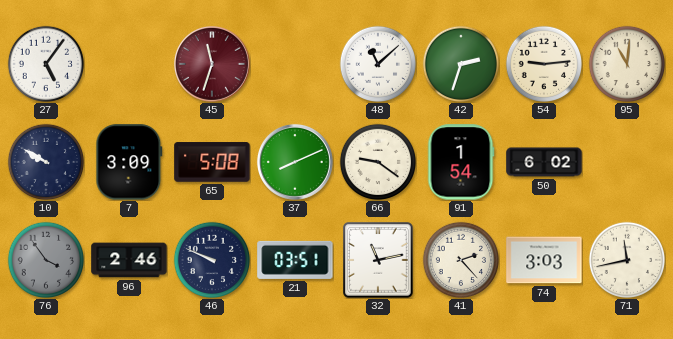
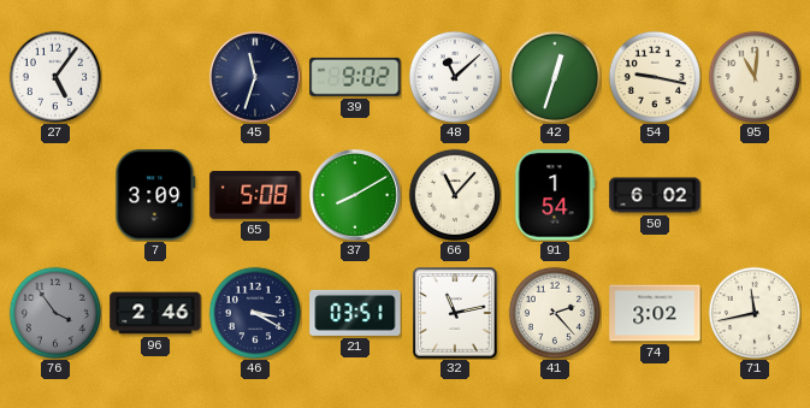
45 dial: burgundy -> navy
39: none -> 9:02
42: 2:33 -> 12:33
54: 9:14 -> 9:17
10: 9:50 -> none
37: 8:11 -> 8:10
66: 9:21 -> 11:07
46: 9:49 -> 3:20
74: 3:03 -> 3:02
